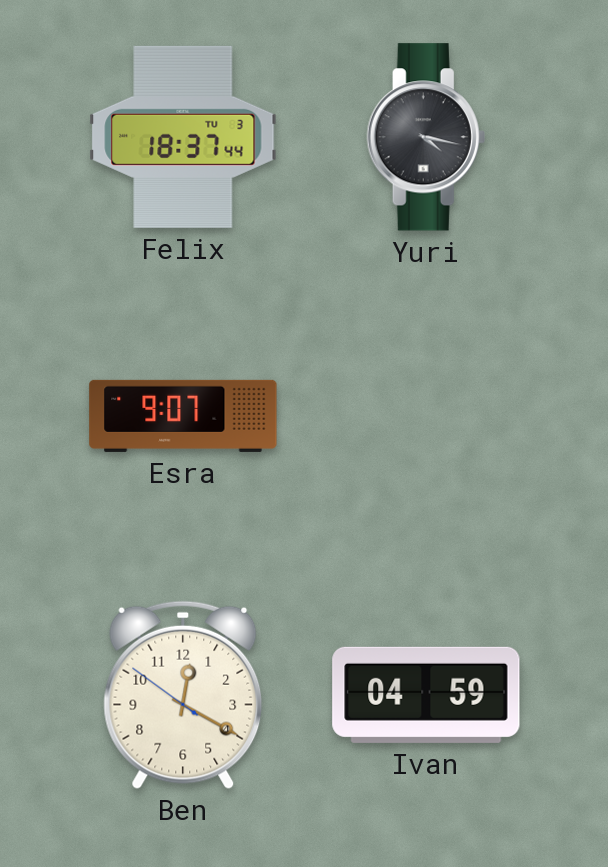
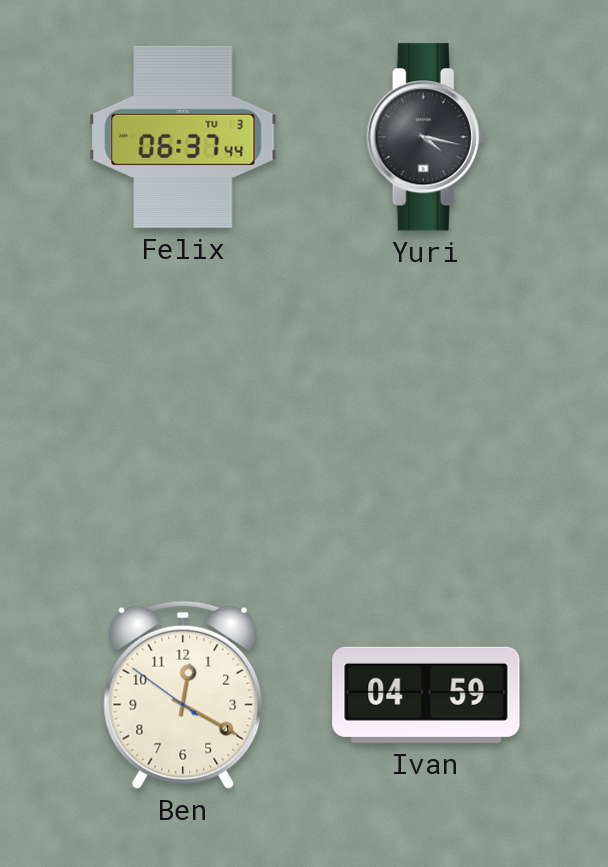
Felix: 18:37 -> 06:37
Esra: 9:07 -> none
